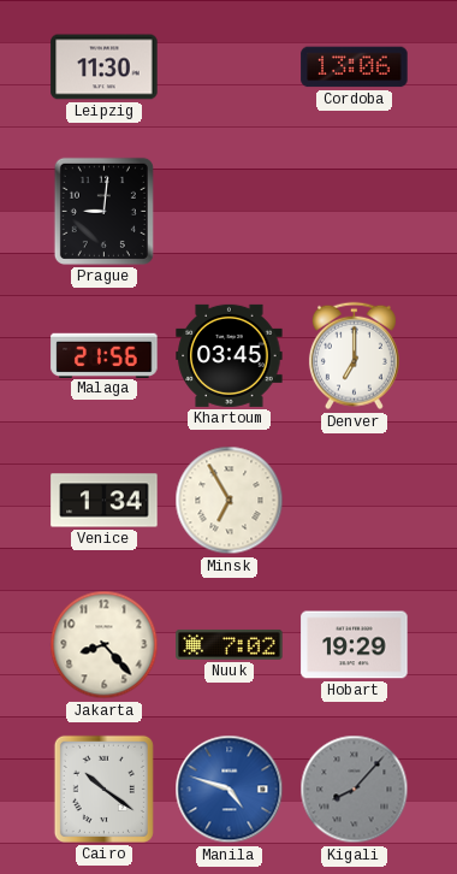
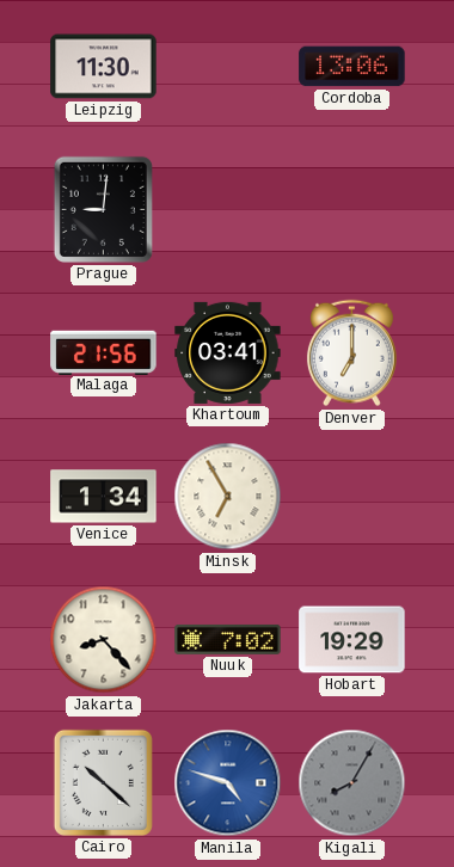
Khartoum: 03:45 -> 03:41
Cairo: 10:21 -> 10:22
Kigali: 8:07 -> 8:05
